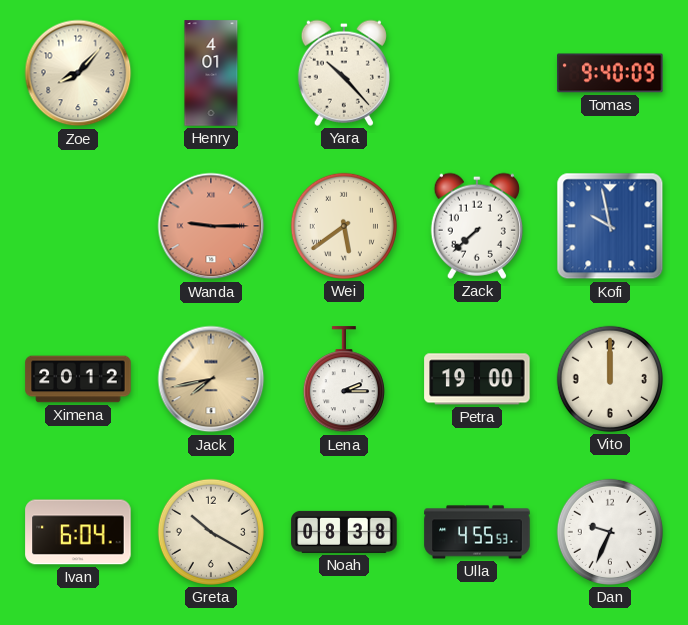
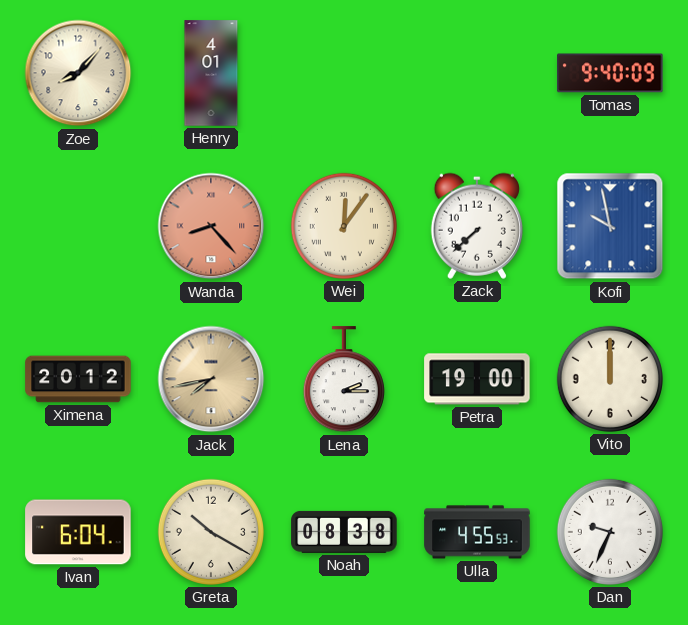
Yara: 10:23 -> none
Wanda: 9:15 -> 8:23
Wei: 5:39 -> 12:06
